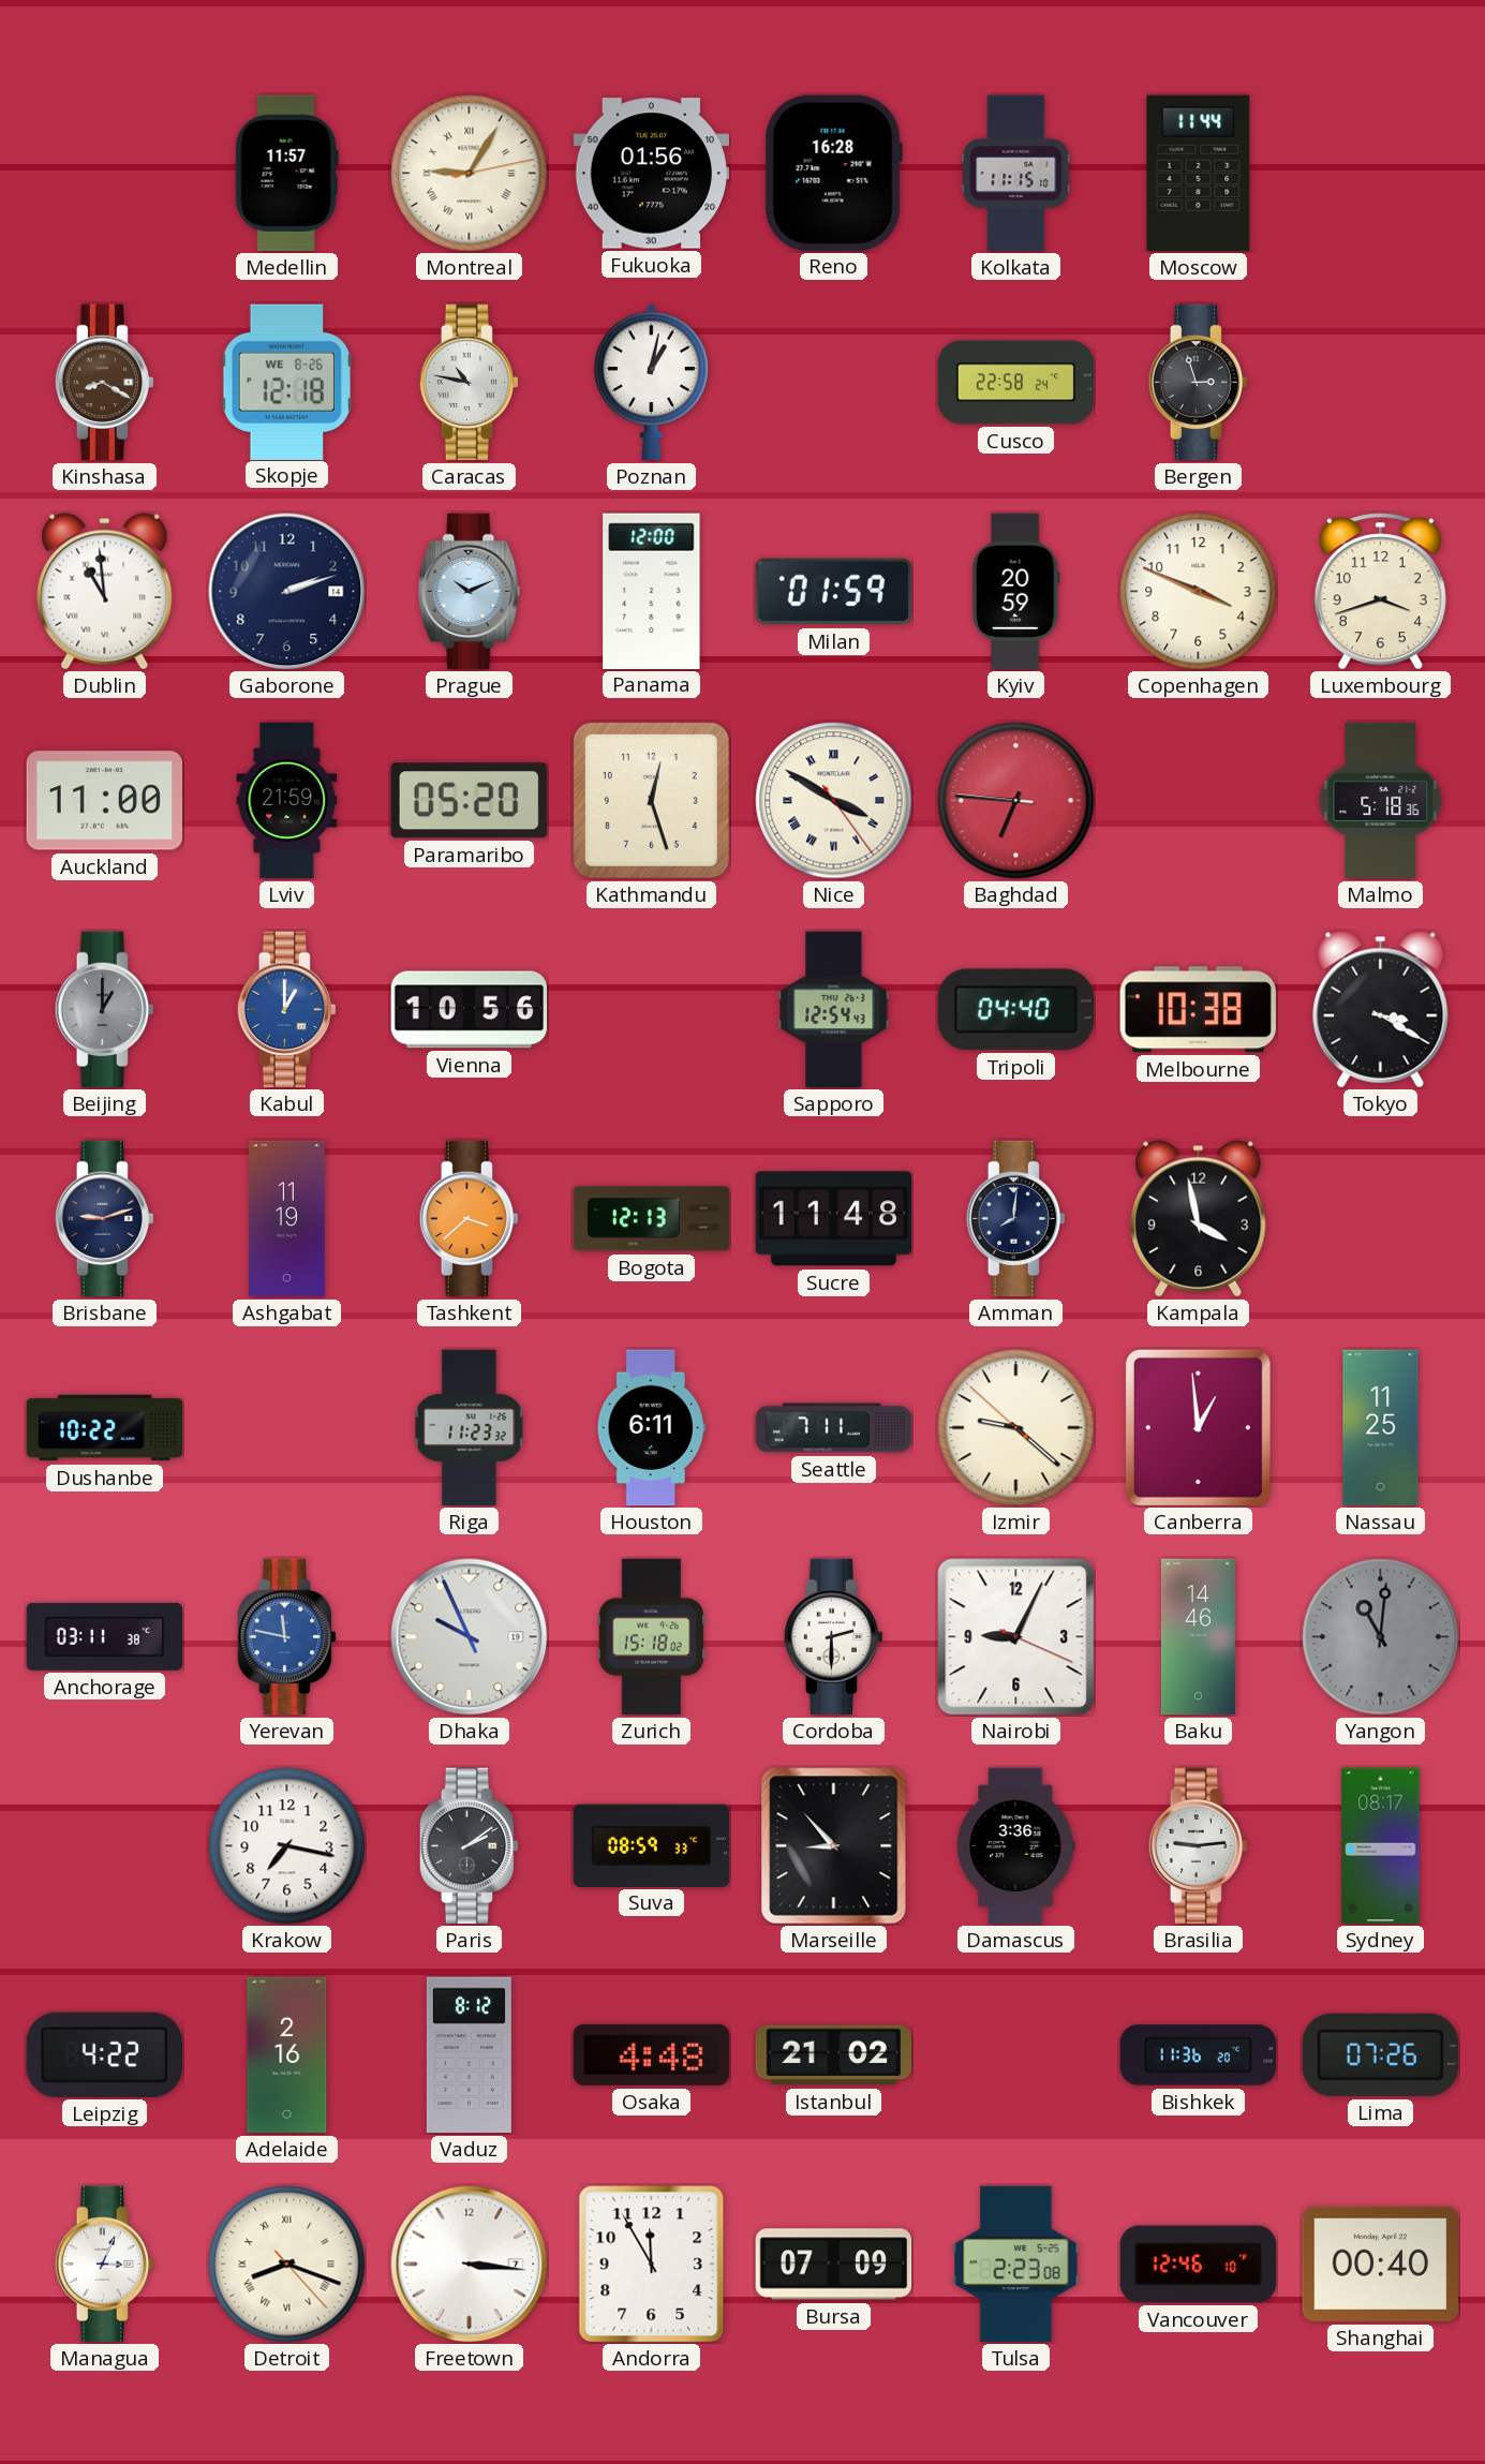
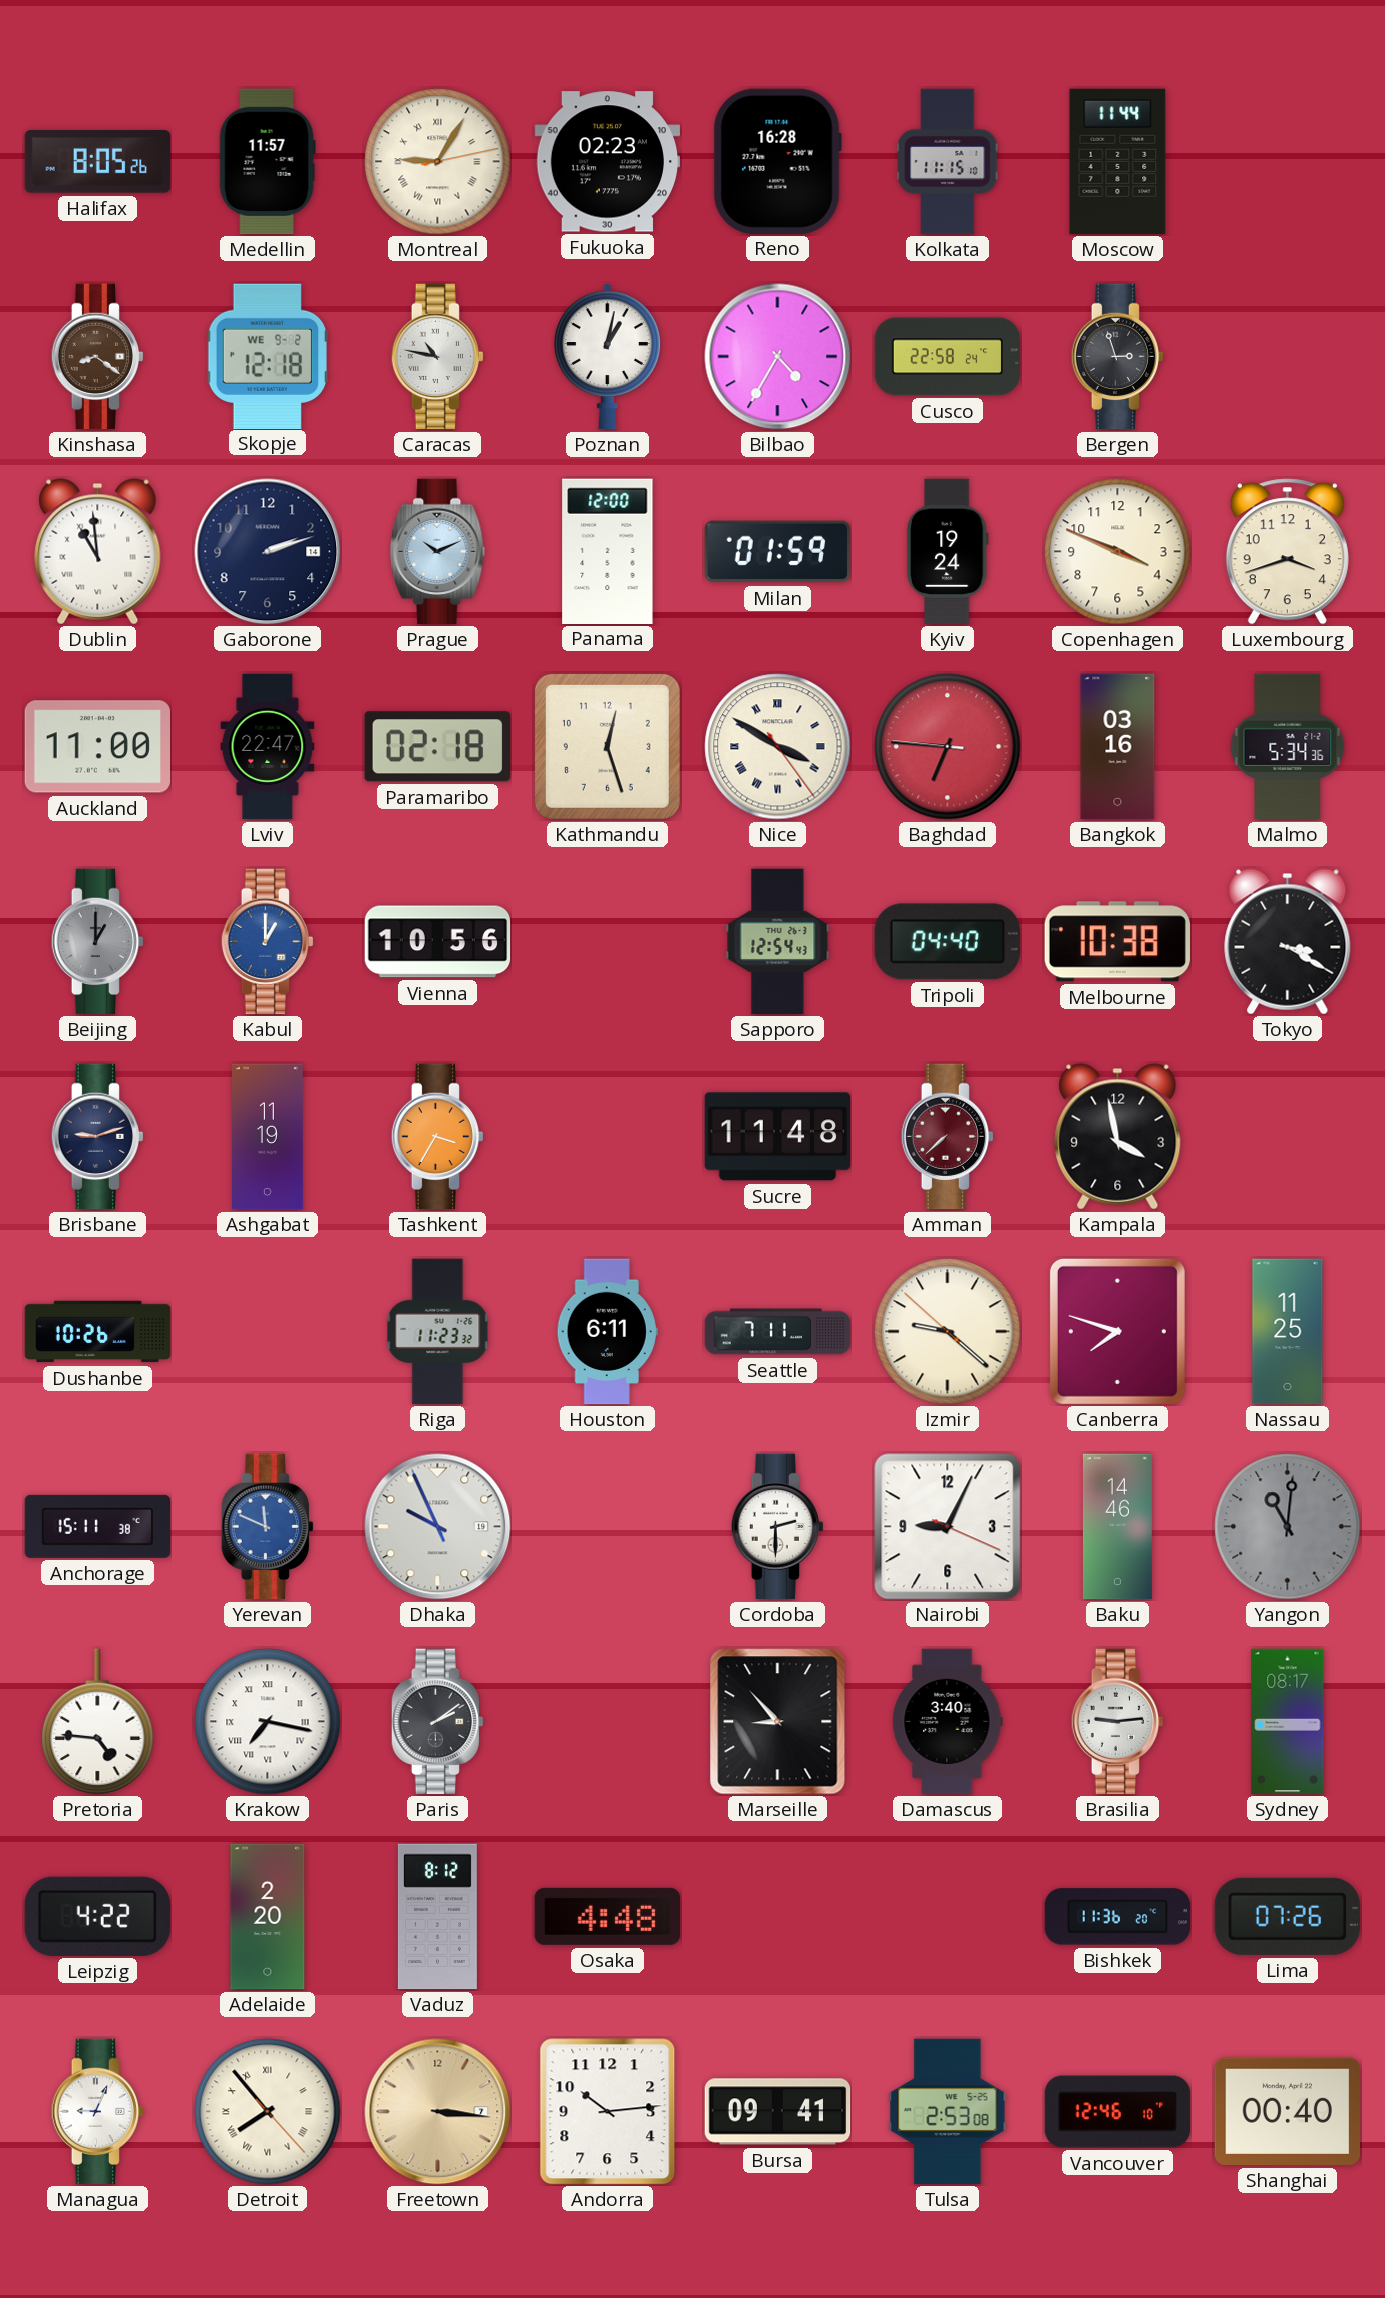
Halifax: none -> 8:05
Fukuoka: 01:56 -> 02:23
Kinshasa: 8:20 -> 8:21
Skopje date: WE 8-26 -> WE 9-2
Bilbao: none -> 4:35
Kyiv: 20:59 -> 19:24
Lviv: 21:59 -> 22:47
Paramaribo: 05:20 -> 02:18
Bangkok: none -> 03:16
Malmo: 5:18 -> 5:34
Tashkent: 3:38 -> 3:35
Bogota: 12:13 -> none
Amman: 8:01 -> 7:38
Amman dial: navy -> burgundy
Dushanbe: 10:22 -> 10:26
Canberra: 12:59 -> 7:48
Anchorage: 03:11 -> 15:11
Yerevan: 11:47 -> 11:49
Zurich: 15:18 -> none
Pretoria: none -> 4:46
Krakow numerals: Arabic -> Roman
Suva: 08:59 -> none
Damascus: 3:36 -> 3:40
Adelaide: 2:16 -> 2:20
Istanbul: 21:02 -> none
Managua: 3:04 -> 9:04
Detroit: 8:18 -> 7:53
Freetown dial: white -> champagne
Andorra: 11:55 -> 10:14
Bursa: 07:09 -> 09:41
Tulsa: 2:23 -> 2:53
